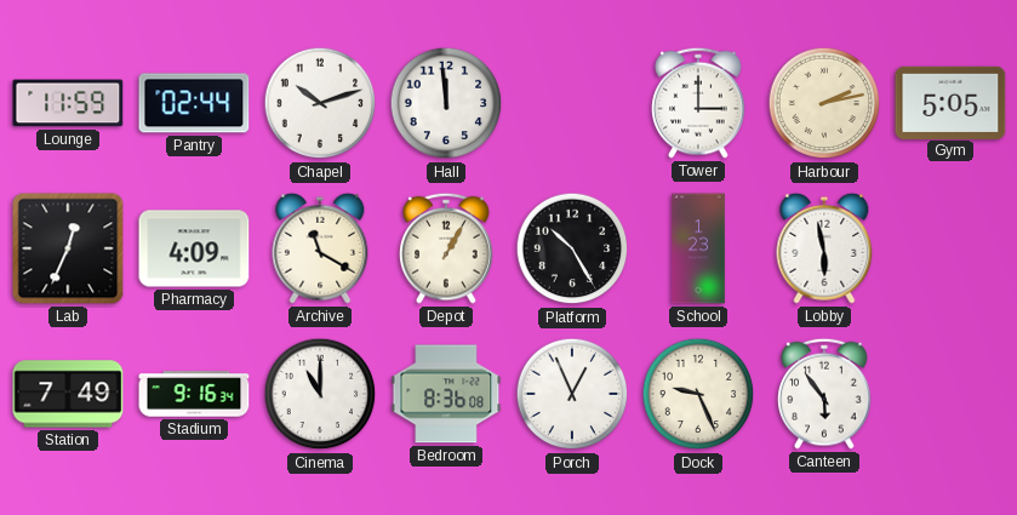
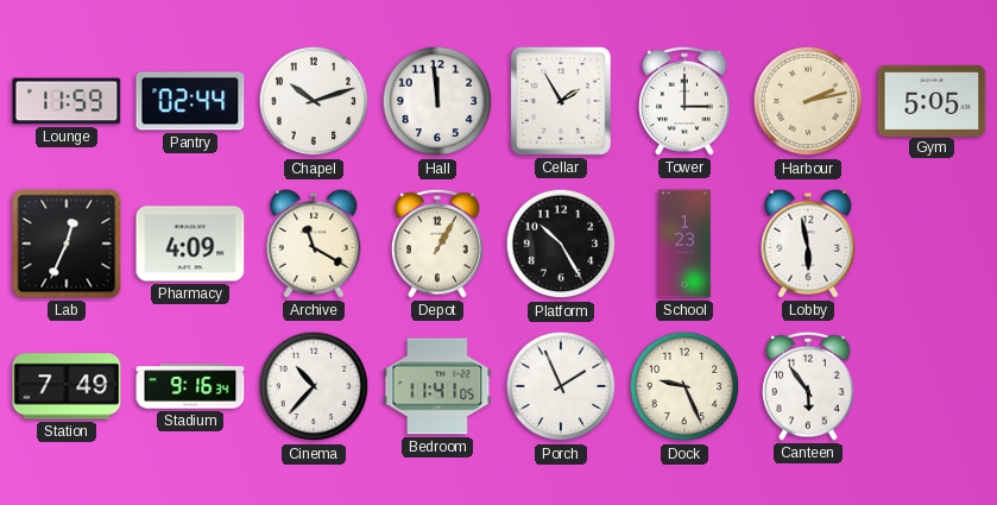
Cellar: none -> 1:55
Cinema: 11:00 -> 10:37
Bedroom: 8:36 -> 11:41
Porch: 12:56 -> 1:56
